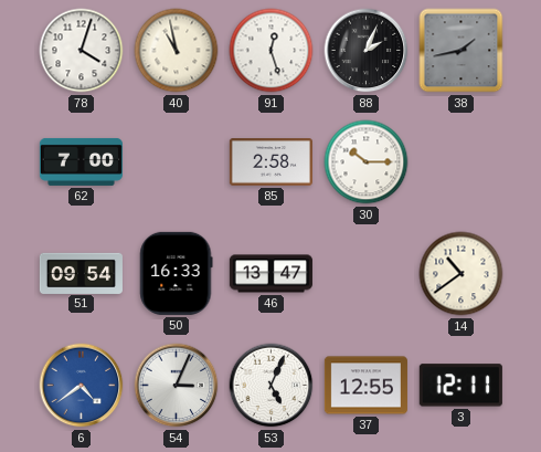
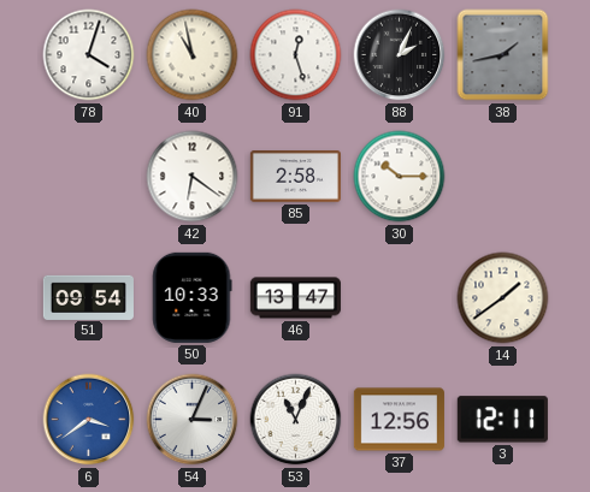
62: 7:00 -> none
42: none -> 6:21
50: 16:33 -> 10:33
14: 10:39 -> 1:39
6: 4:39 -> 3:39
53: 5:04 -> 11:04
37: 12:55 -> 12:56
